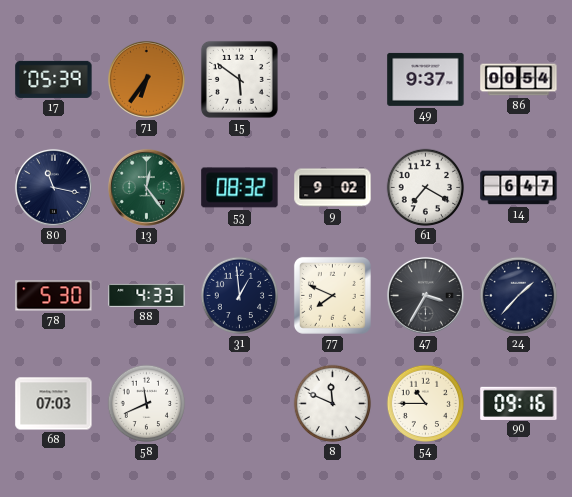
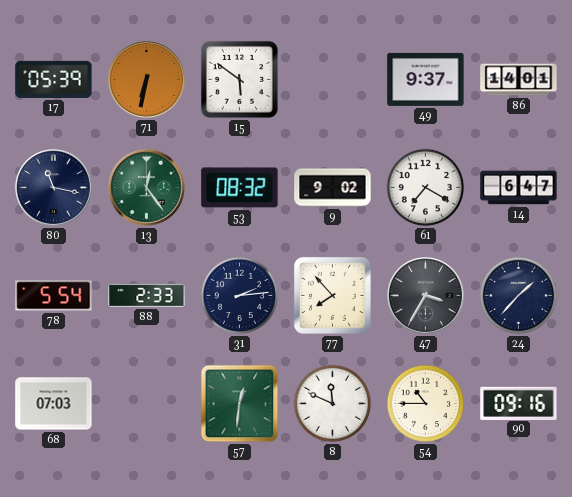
71: 6:36 -> 6:32
86: 00:54 -> 14:01
78: 5:30 -> 5:54
88: 4:33 -> 2:33
31: 12:59 -> 2:14
77: 7:49 -> 7:53
58: 11:41 -> none
57: none -> 12:31
